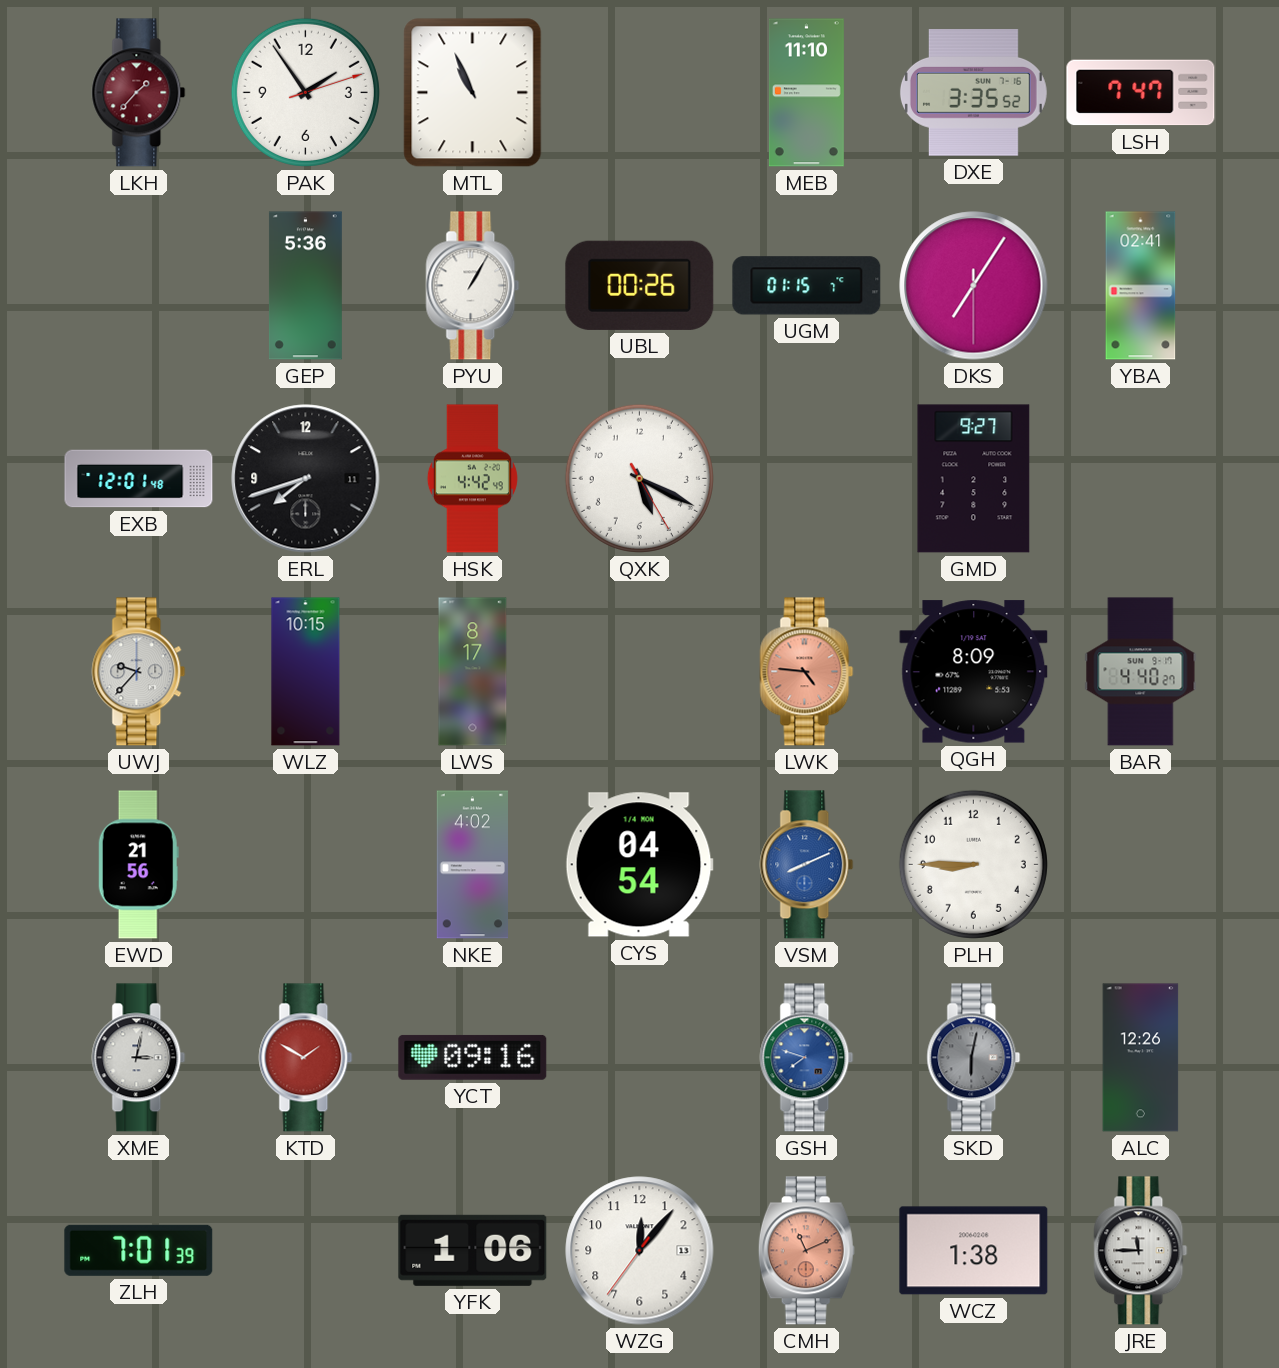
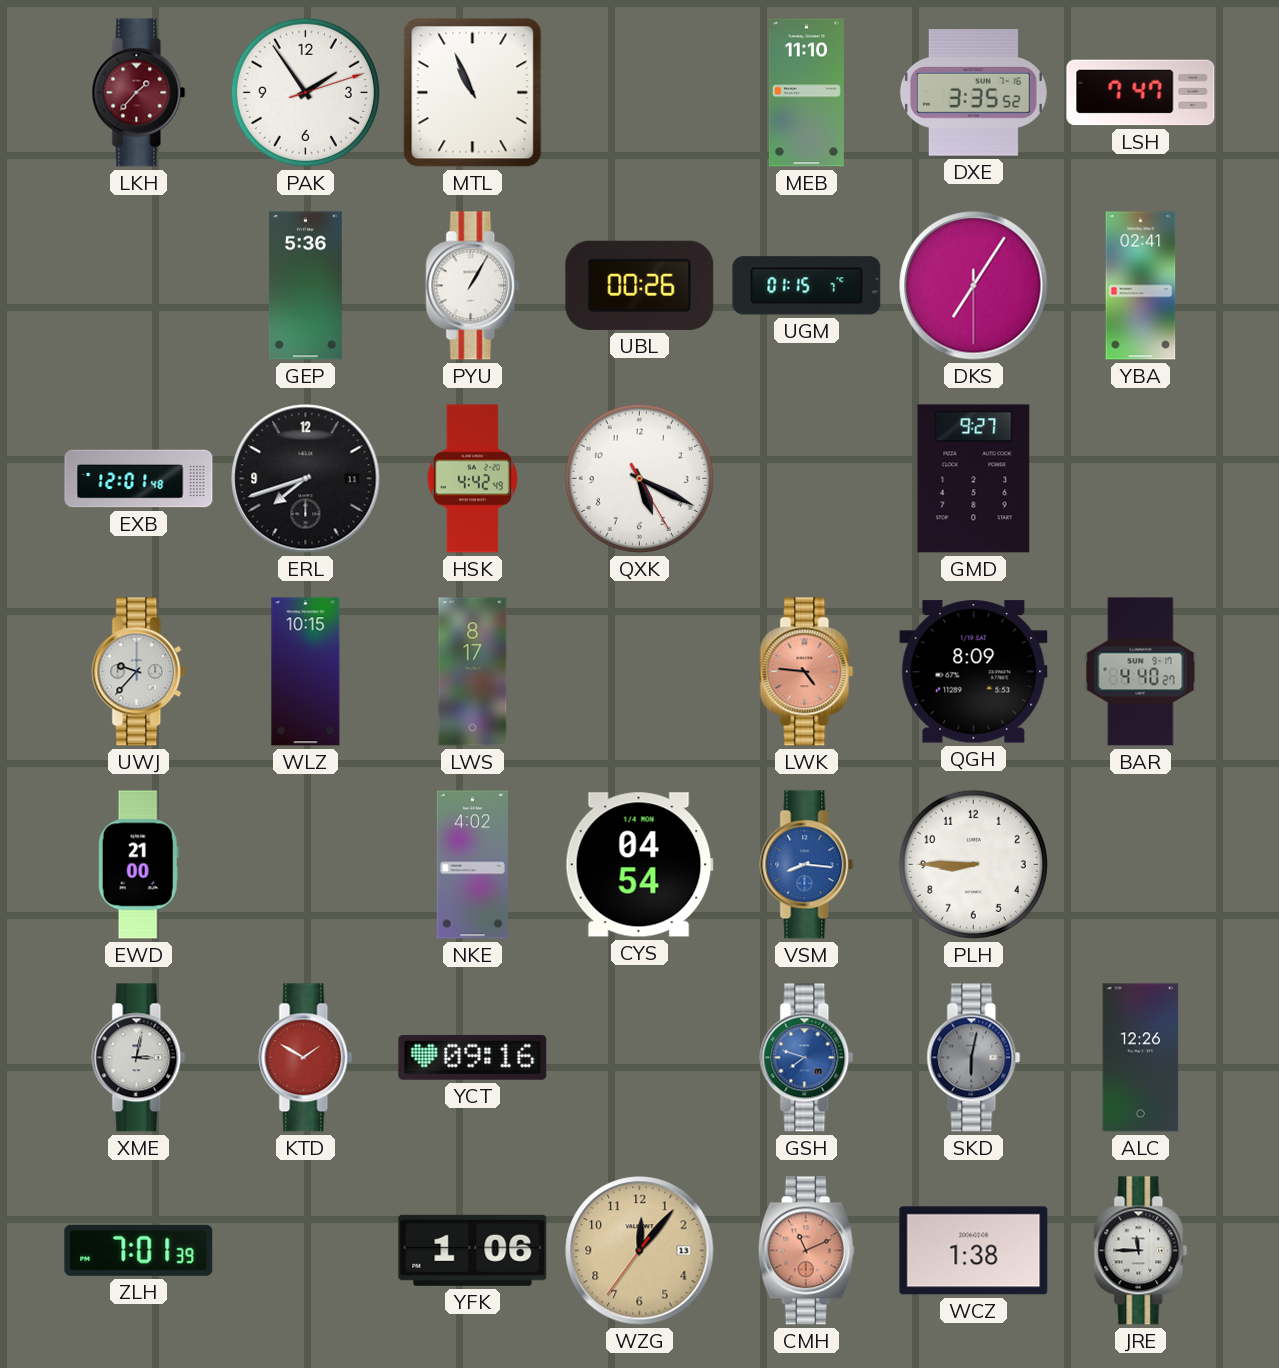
EWD: 21:56 -> 21:00
VSM: 8:11 -> 8:16
WZG dial: white -> champagne
